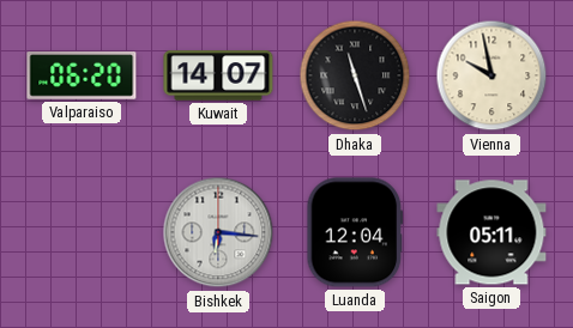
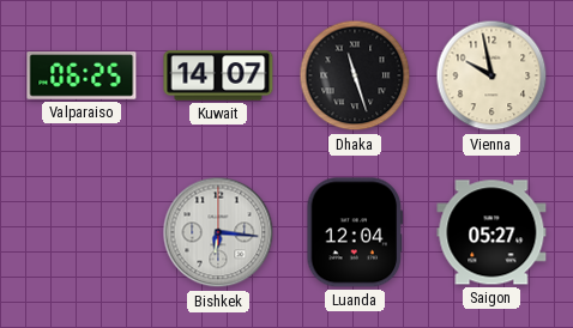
Valparaiso: 06:20 -> 06:25
Saigon: 05:11 -> 05:27
